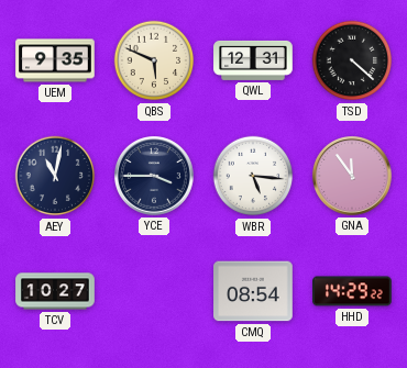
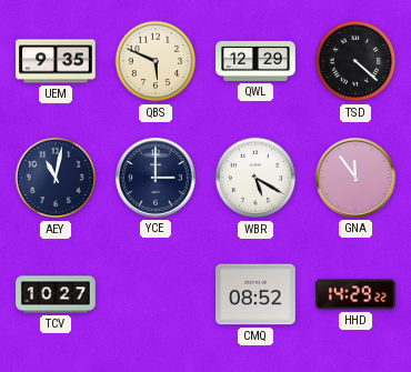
QWL: 12:31 -> 12:29
YCE: 3:45 -> 3:00
WBR: 5:16 -> 5:20
CMQ: 08:54 -> 08:52
